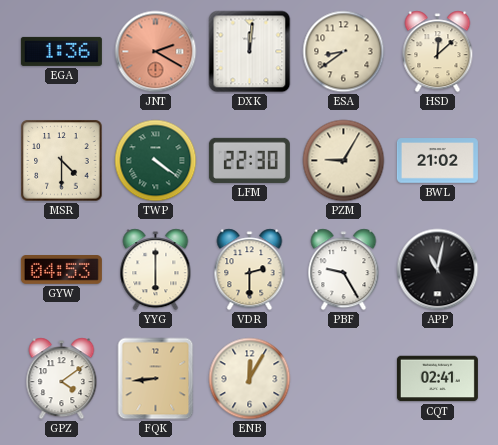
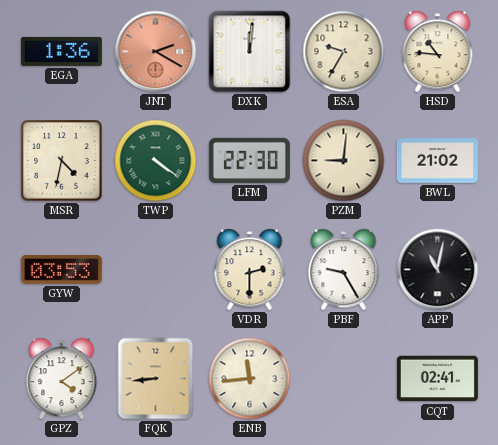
ESA: 8:39 -> 9:35
HSD: 12:08 -> 10:46
MSR: 4:30 -> 4:32
PZM: 9:05 -> 9:01
GYW: 04:53 -> 03:53
YYG: 6:00 -> none
ENB: 12:05 -> 11:44
